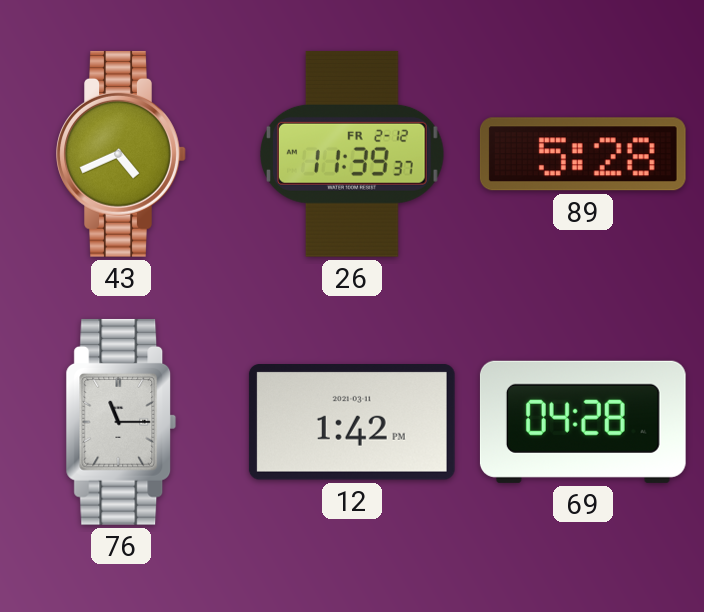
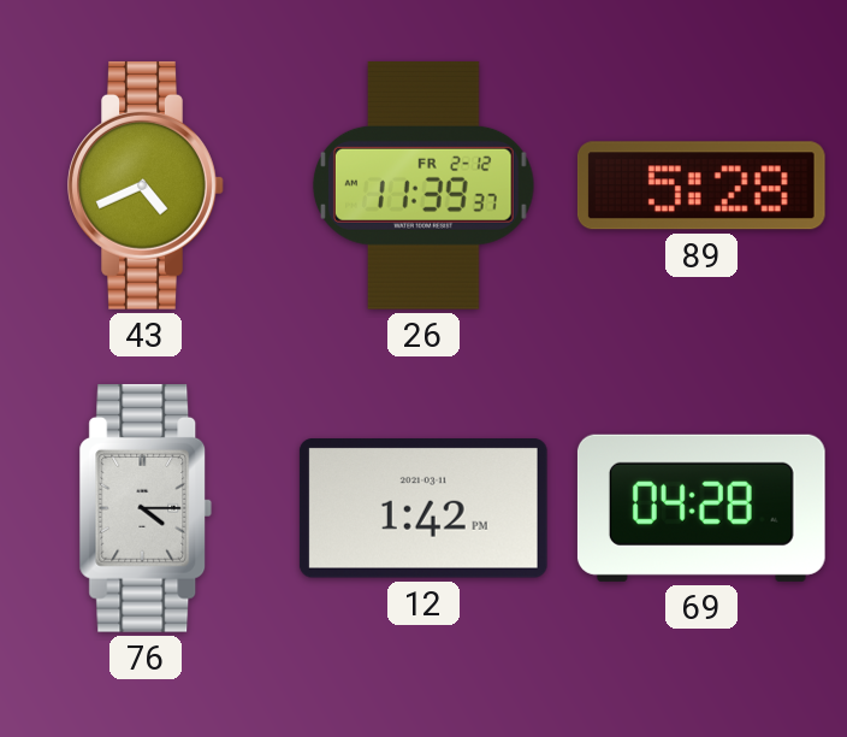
76: 11:15 -> 4:15
